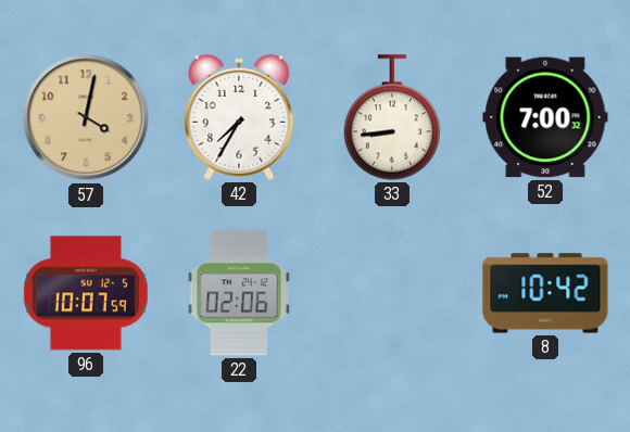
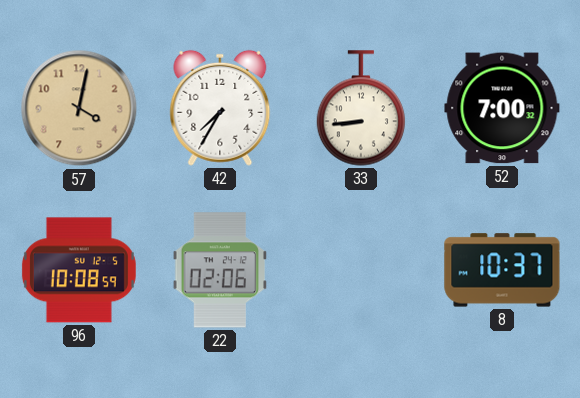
96: 10:07 -> 10:08
8: 10:42 -> 10:37
